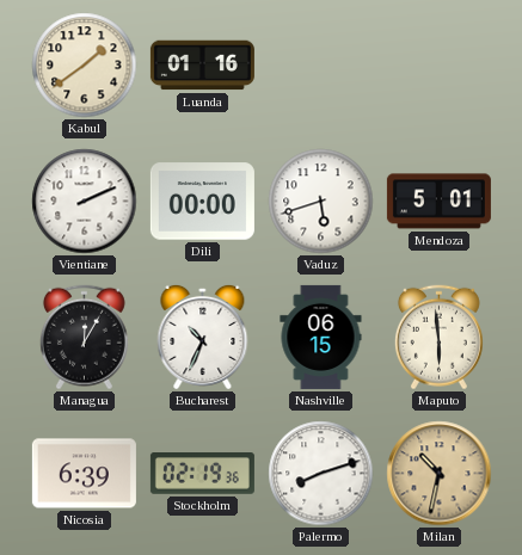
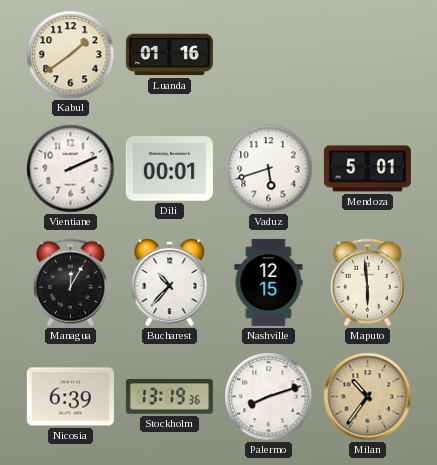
Dili: 00:00 -> 00:01
Bucharest: 10:34 -> 10:37
Nashville: 06:15 -> 12:15
Stockholm: 02:19 -> 13:19
Milan: 10:32 -> 10:36
